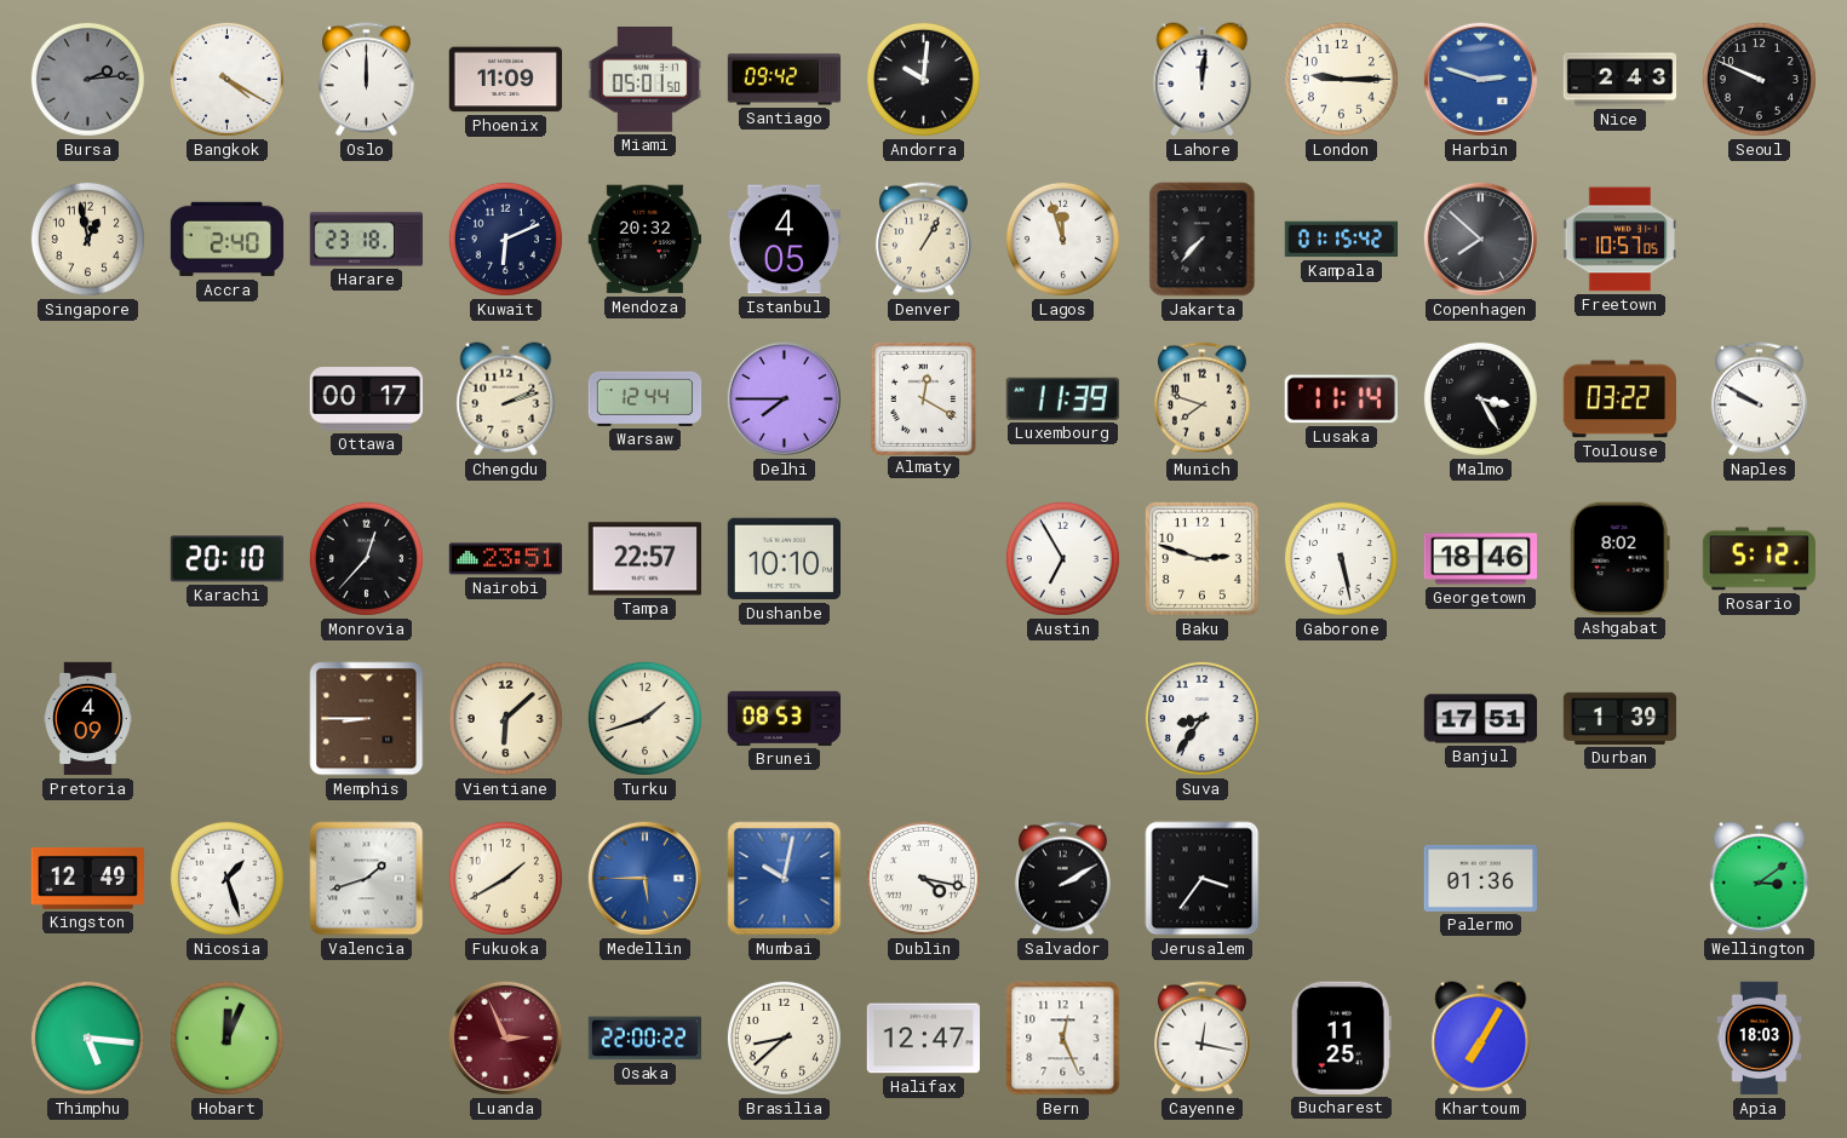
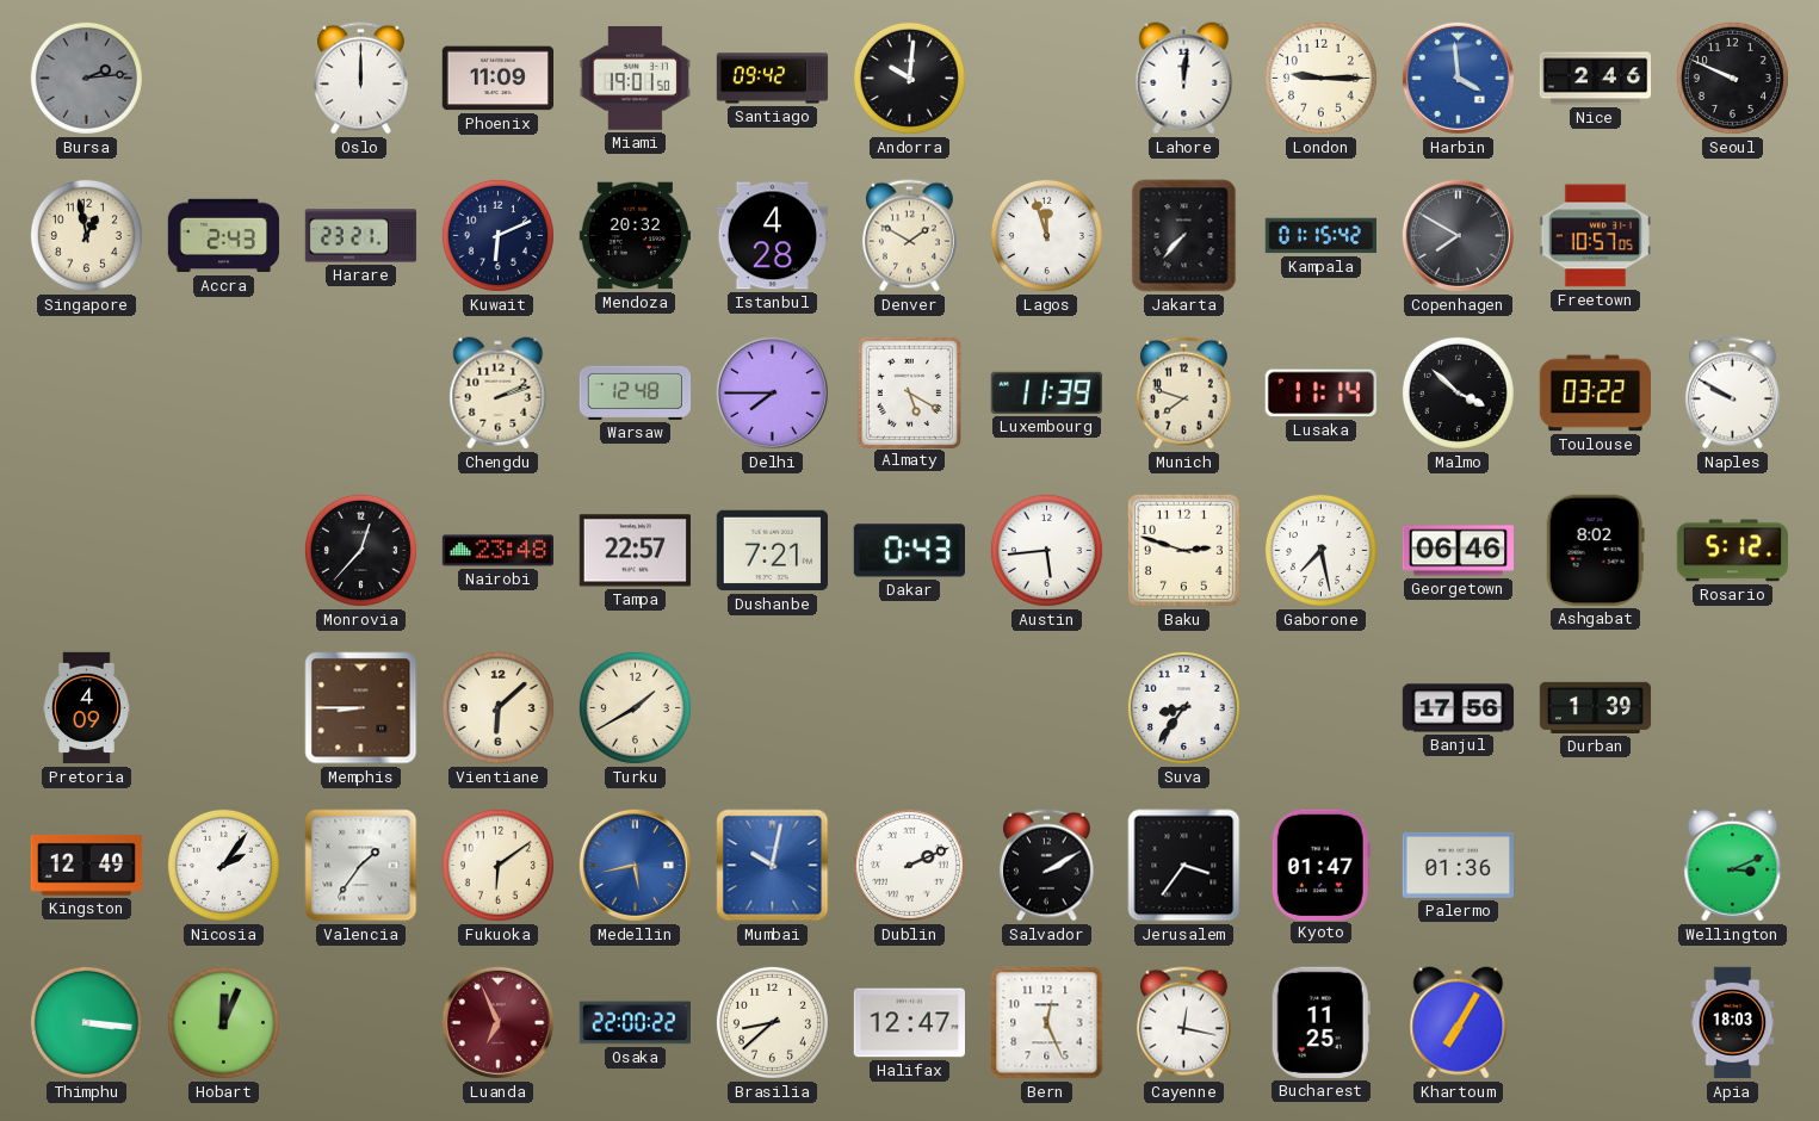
Bangkok: 4:20 -> none
Miami: 05:01 -> 19:01
Harbin: 2:48 -> 3:59
Nice: 2:43 -> 2:46
Accra: 2:40 -> 2:43
Harare: 23:18 -> 23:21
Istanbul: 4:05 -> 4:28
Denver: 1:05 -> 1:50
Copenhagen: 7:52 -> 7:50
Ottawa: 00:17 -> none
Warsaw: 12:44 -> 12:48
Almaty: 12:20 -> 5:20
Malmo: 3:25 -> 3:52
Karachi: 20:10 -> none
Nairobi: 23:51 -> 23:48
Dushanbe: 10:10 -> 7:21
Dakar: none -> 0:43
Austin: 6:55 -> 5:44
Gaborone: 5:28 -> 7:28
Georgetown: 18:46 -> 06:46
Turku: 1:42 -> 1:40
Brunei: 08:53 -> none
Banjul: 17:51 -> 17:56
Nicosia: 1:27 -> 2:06
Valencia: 1:42 -> 1:36
Fukuoka: 1:40 -> 6:09
Medellin: 5:45 -> 5:43
Dublin: 4:17 -> 2:11
Kyoto: none -> 01:47
Wellington: 3:09 -> 3:11
Thimphu: 5:16 -> 3:16
Luanda: 2:56 -> 6:56
